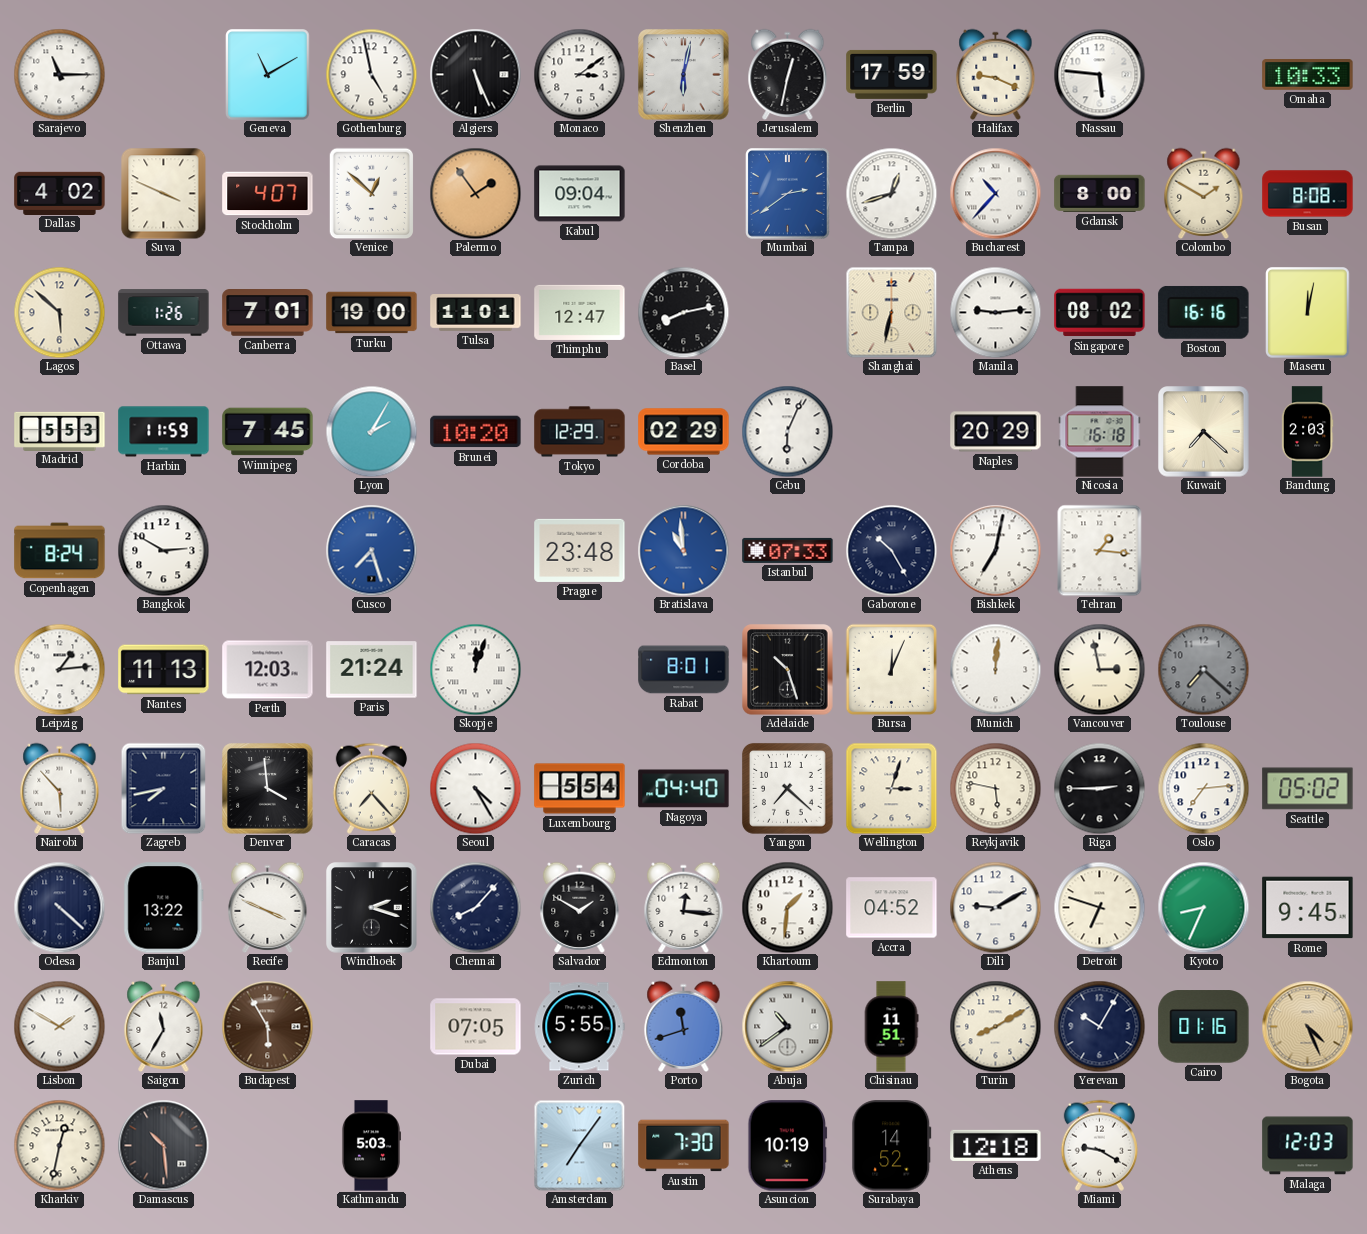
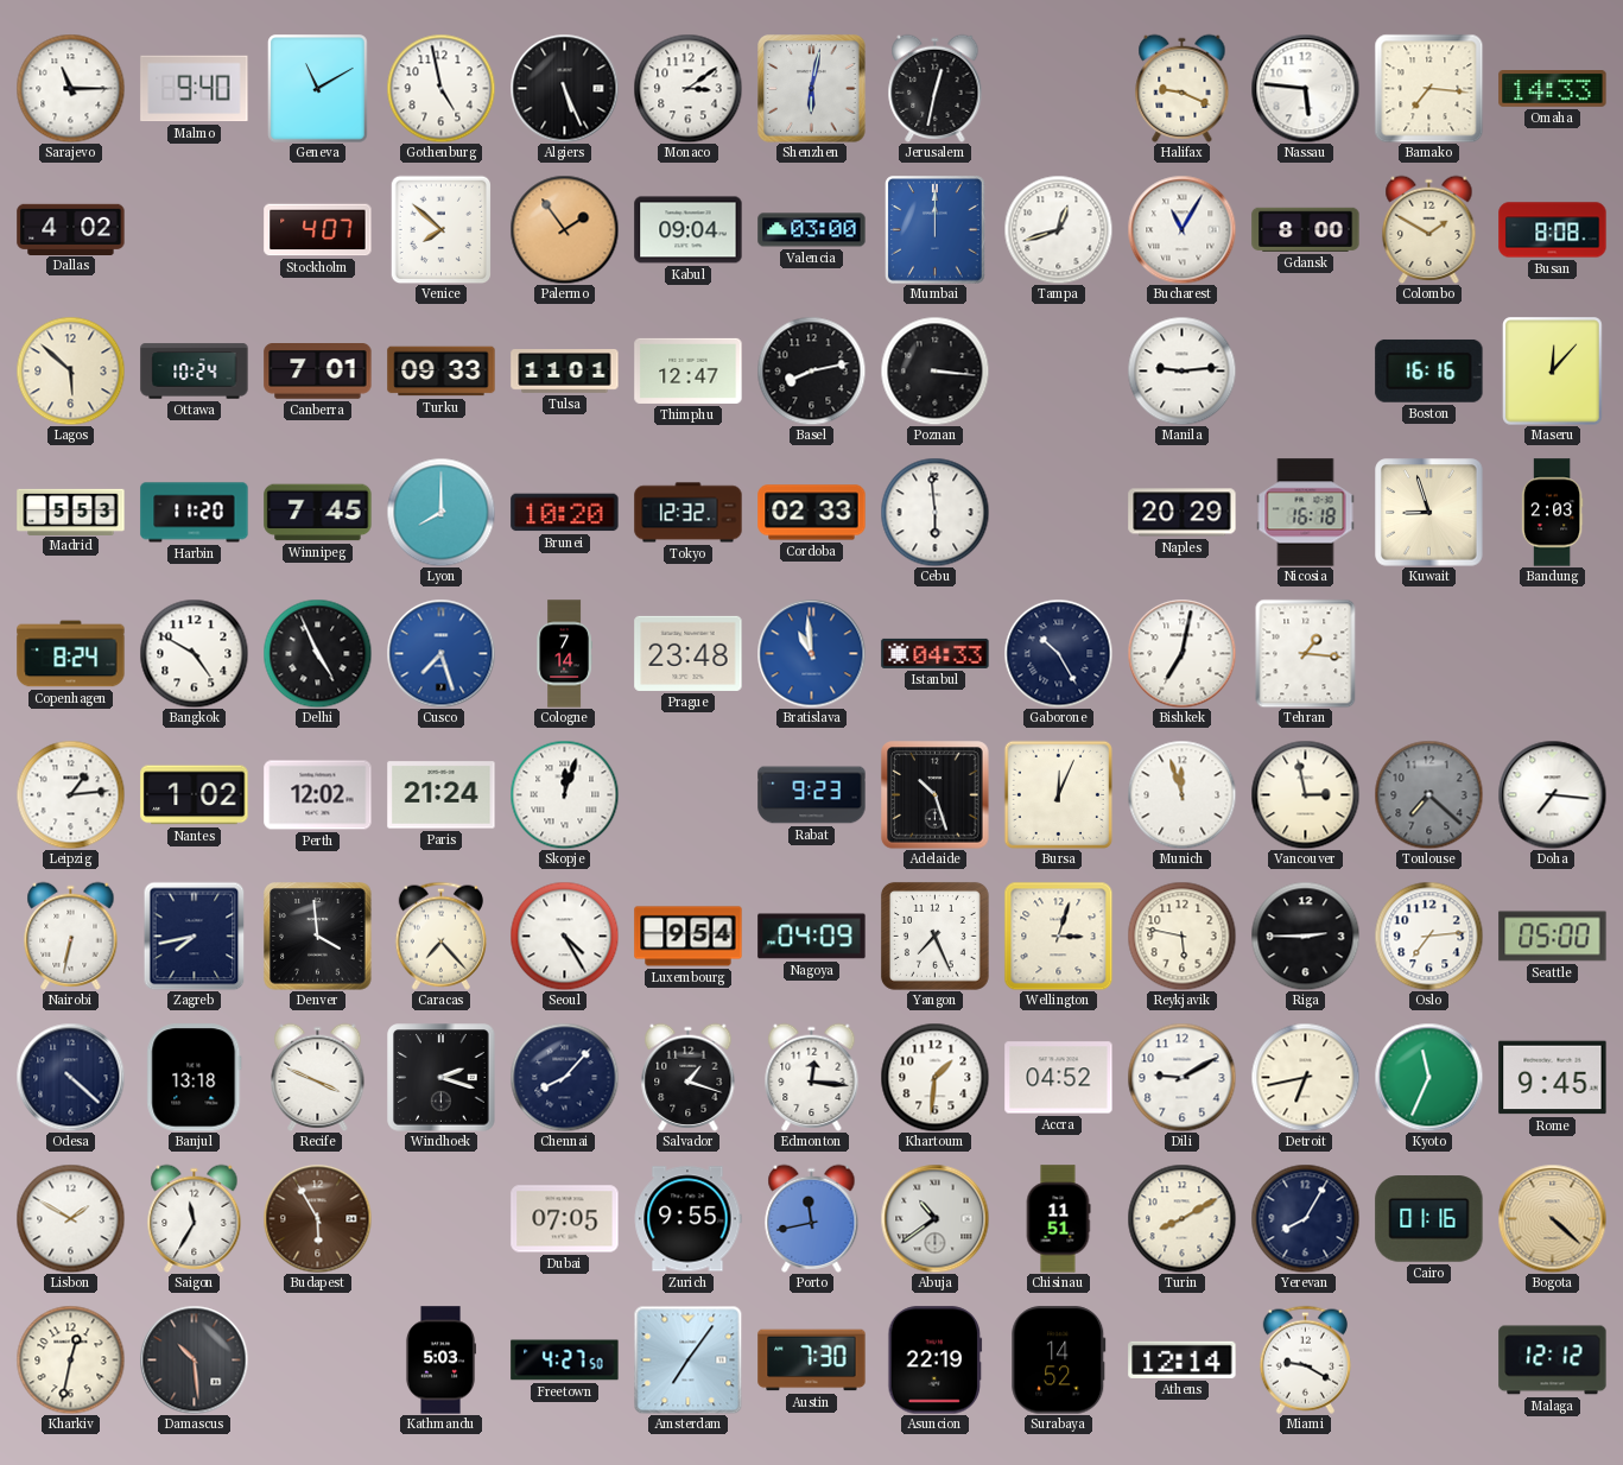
Malmo: none -> 9:40
Berlin: 17:59 -> none
Bamako: none -> 7:16
Omaha: 10:33 -> 14:33
Suva: 3:49 -> none
Venice: 12:52 -> 7:52
Valencia: none -> 03:00
Mumbai: 2:39 -> 12:00
Bucharest: 10:37 -> 11:05
Ottawa: 1:26 -> 10:24
Turku: 19:00 -> 09:33
Poznan: none -> 3:16
Shanghai: 6:32 -> none
Singapore: 08:02 -> none
Maseru: 12:02 -> 12:07
Harbin: 11:59 -> 11:20
Lyon: 2:05 -> 8:00
Tokyo: 12:29 -> 12:32
Cordoba: 02:29 -> 02:33
Cebu: 6:04 -> 5:59
Kuwait: 7:22 -> 8:57
Bangkok: 2:50 -> 4:50
Delhi: none -> 4:56
Cologne: none -> 7:14
Istanbul: 07:33 -> 04:33
Nantes: 11:13 -> 1:02
Perth: 12:03 -> 12:02
Rabat: 8:01 -> 9:23
Munich: 12:01 -> 11:57
Doha: none -> 7:16
Nairobi: 5:53 -> 6:32
Luxembourg: 5:54 -> 9:54
Nagoya: 04:40 -> 04:09
Yangon: 7:22 -> 7:26
Seattle: 05:02 -> 05:00
Banjul: 13:22 -> 13:18
Salvador: 1:50 -> 1:18
Detroit: 6:48 -> 6:43
Kyoto: 8:34 -> 11:34
Zurich: 5:55 -> 9:55
Porto: 11:42 -> 11:43
Yerevan: 10:05 -> 8:05
Bogota: 4:26 -> 4:22
Freetown: none -> 4:27
Asuncion: 10:19 -> 22:19
Athens: 12:18 -> 12:14
Malaga: 12:03 -> 12:12
